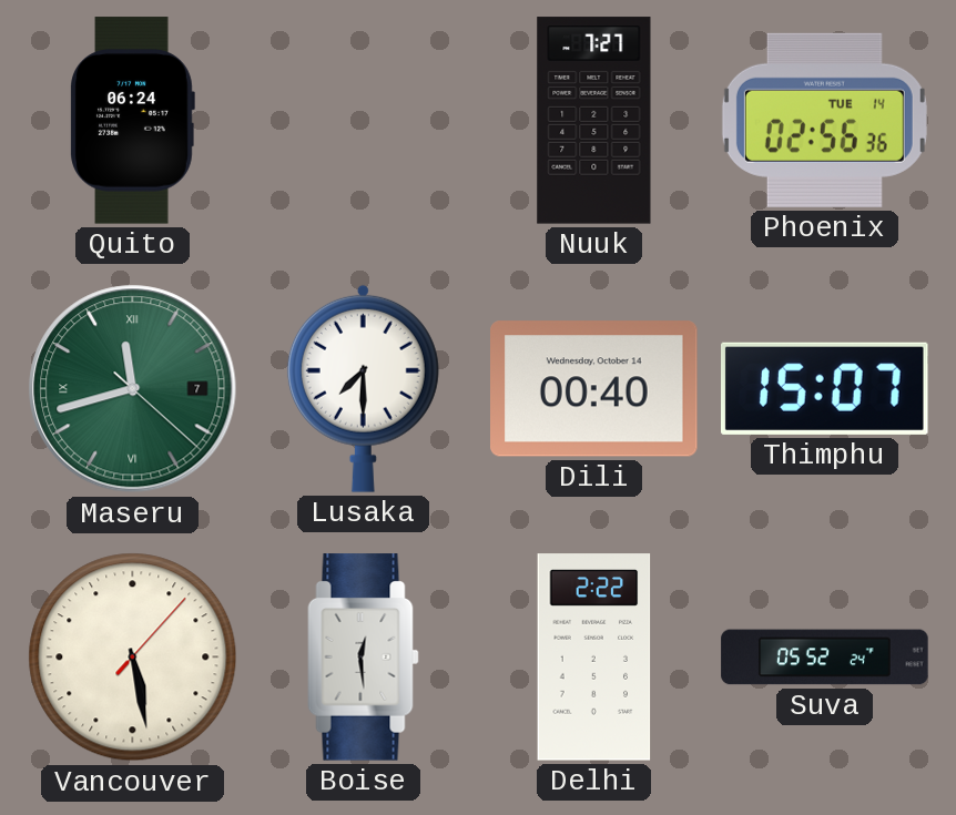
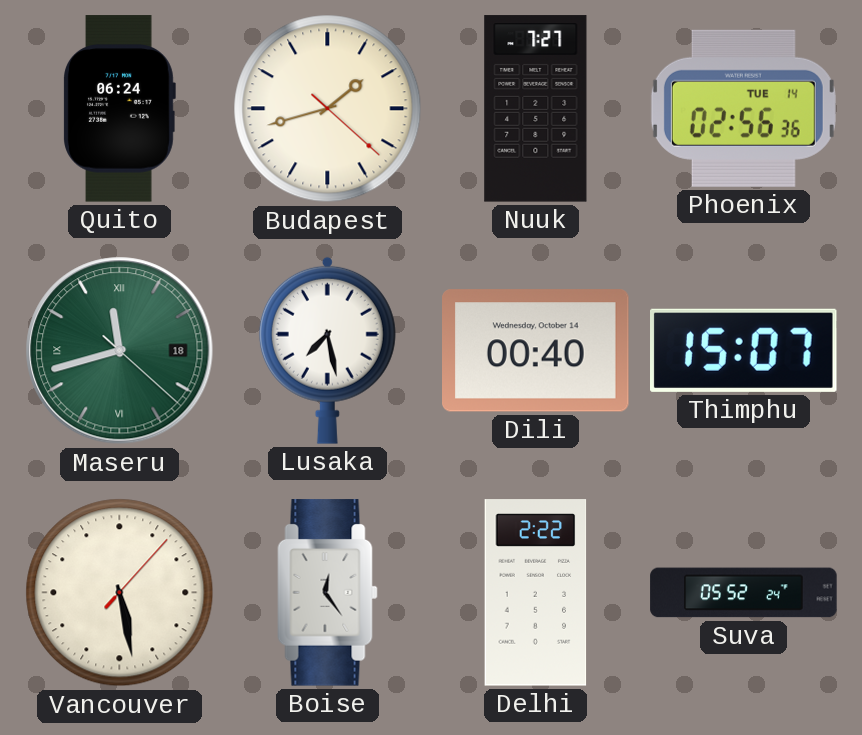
Budapest: none -> 1:42
Maseru date: 7 -> 18
Lusaka: 7:30 -> 7:28
Boise: 12:29 -> 12:24
